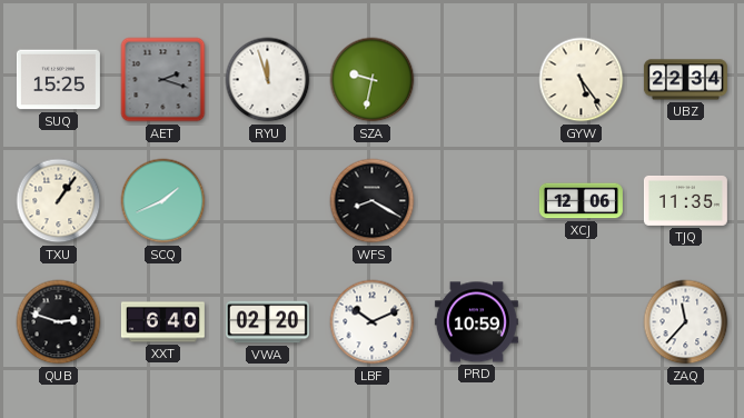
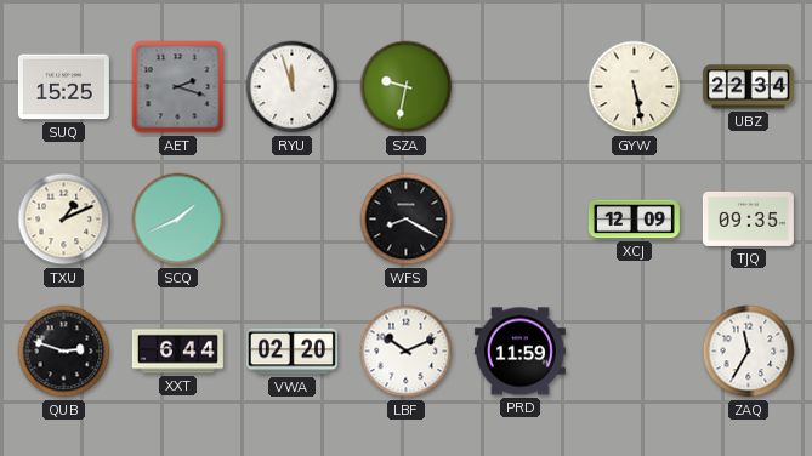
GYW: 5:24 -> 5:28
TXU: 1:06 -> 1:11
XCJ: 12:06 -> 12:09
TJQ: 11:35 -> 09:35
XXT: 6:40 -> 6:44
PRD: 10:59 -> 11:59
ZAQ: 11:37 -> 11:35
